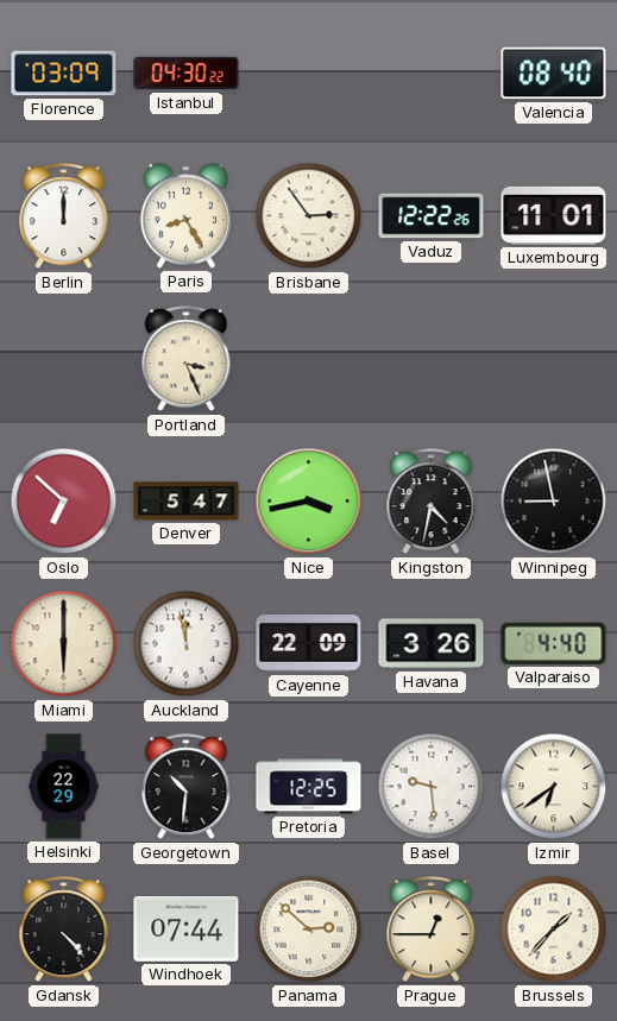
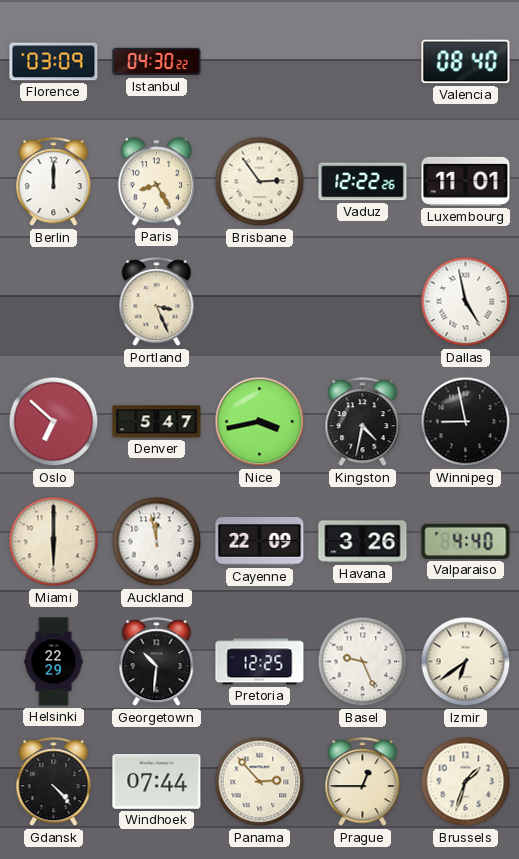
Dallas: none -> 4:58
Basel: 9:29 -> 9:26
Panama: 2:52 -> 2:53
Brussels: 1:37 -> 1:33
